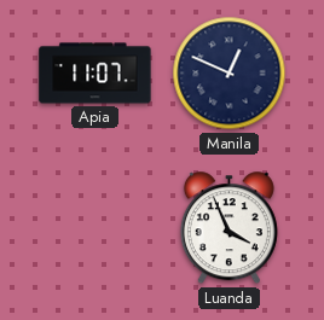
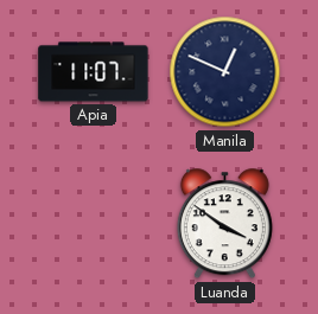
Luanda: 3:56 -> 3:51
